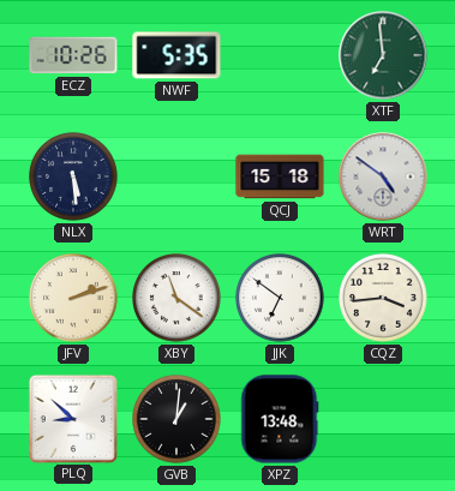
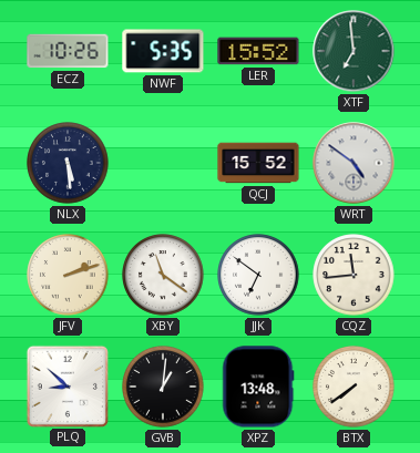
LER: none -> 15:52
QCJ: 15:18 -> 15:52
CQZ: 3:44 -> 11:44
BTX: none -> 7:39
